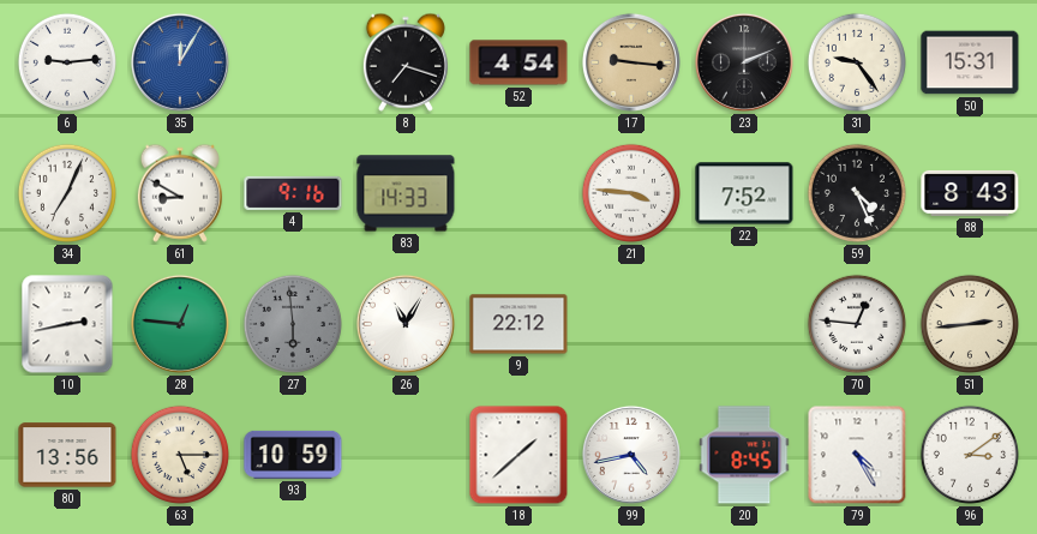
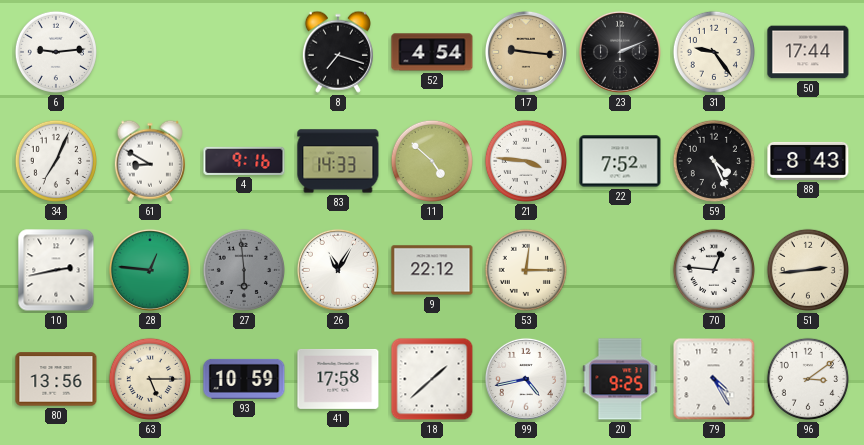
35: 12:05 -> none
50: 15:31 -> 17:44
11: none -> 4:52
53: none -> 12:15
41: none -> 17:58
20: 8:45 -> 9:25
